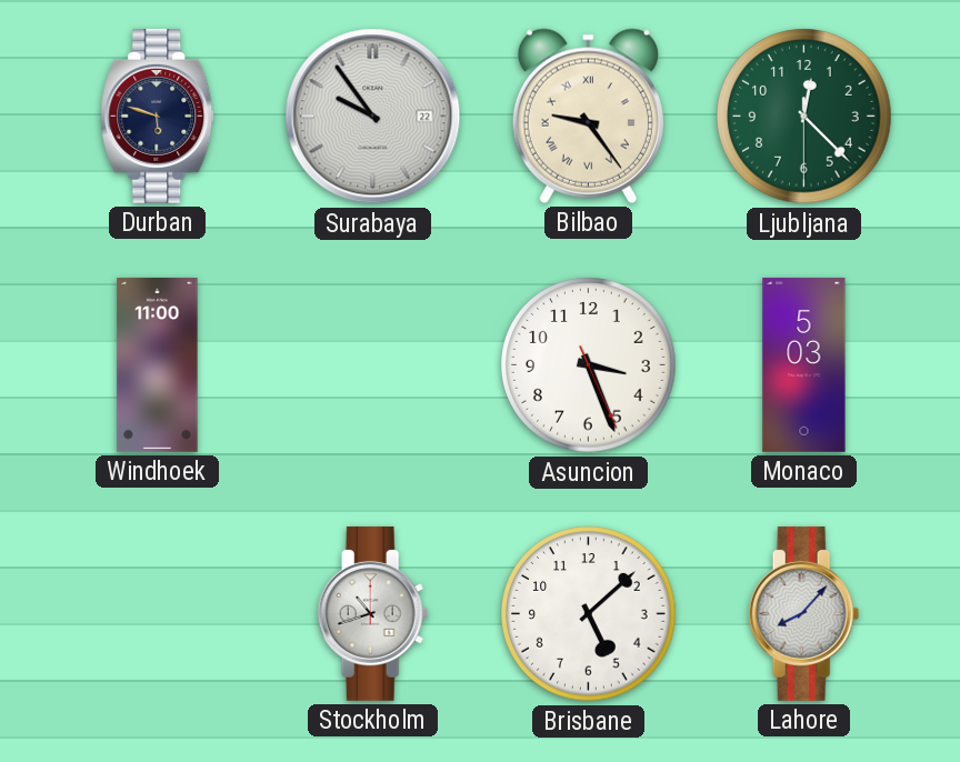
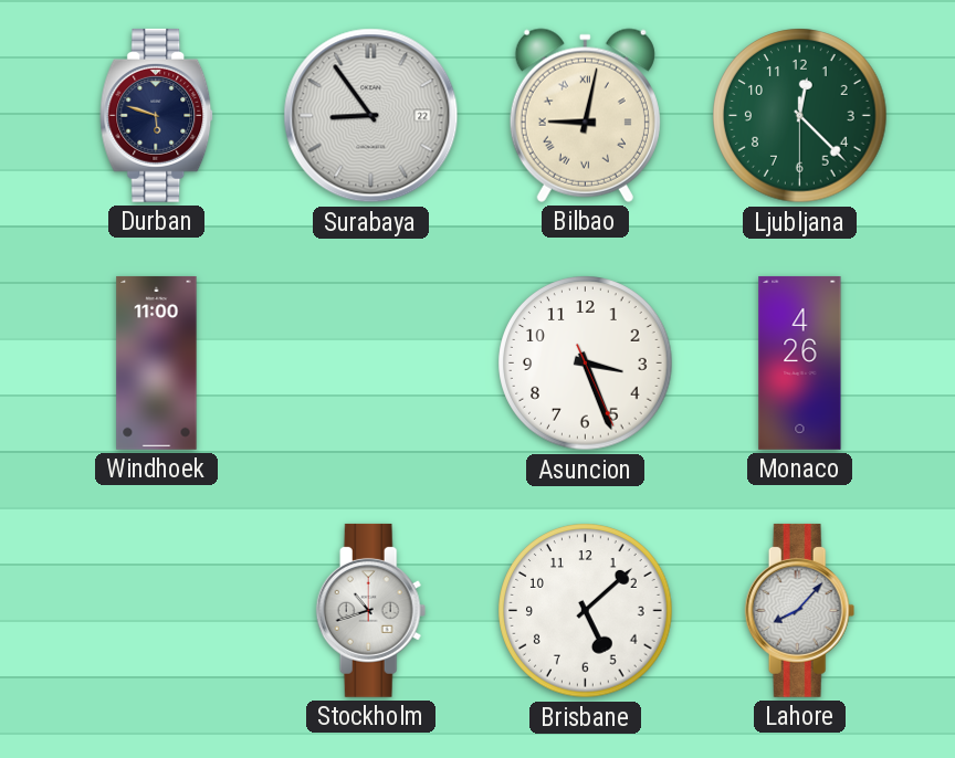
Surabaya: 9:54 -> 8:54
Bilbao: 9:24 -> 9:02
Monaco: 5:03 -> 4:26
